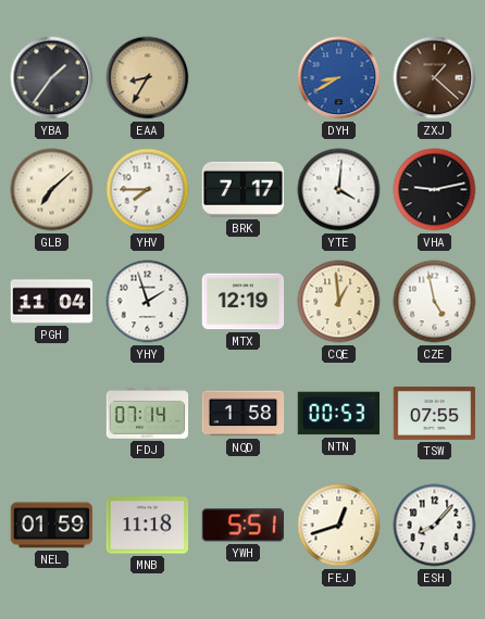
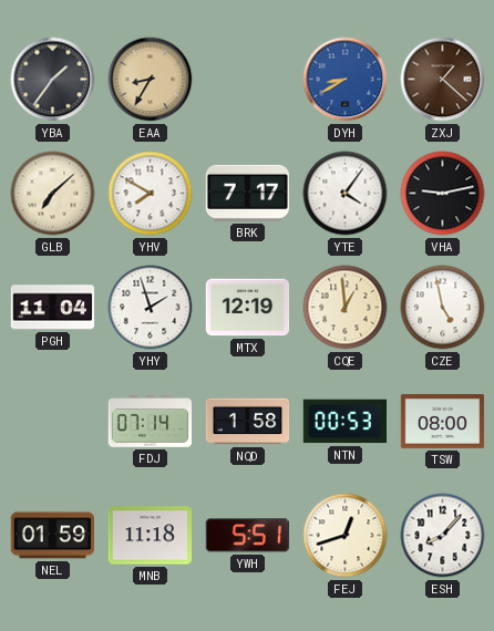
YHV: 7:45 -> 7:50
YTE: 4:01 -> 4:06
TSW: 07:55 -> 08:00
